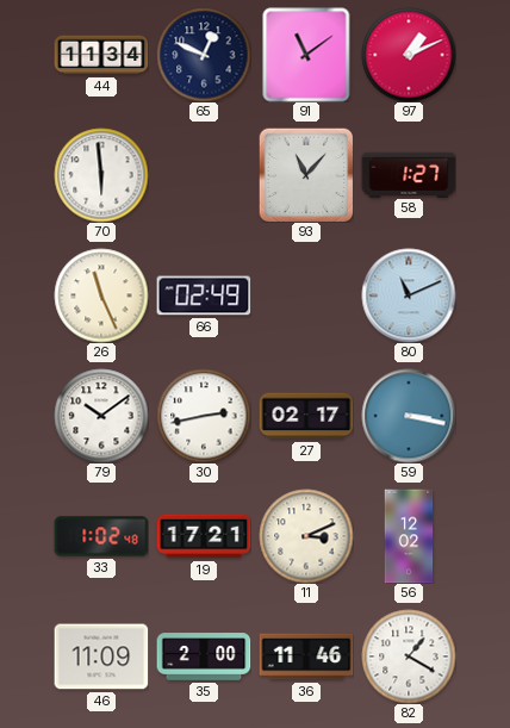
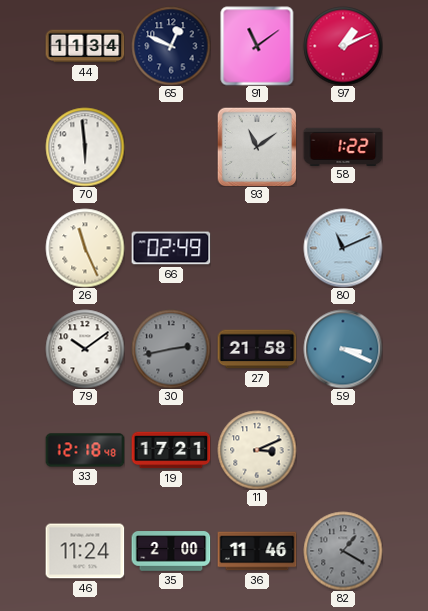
93: 11:07 -> 11:09
58: 1:27 -> 1:22
30 dial: white -> grey
27: 02:17 -> 21:58
59: 3:17 -> 3:19
33: 1:02 -> 12:18
56: 12:02 -> none
46: 11:09 -> 11:24
82 dial: white -> grey
